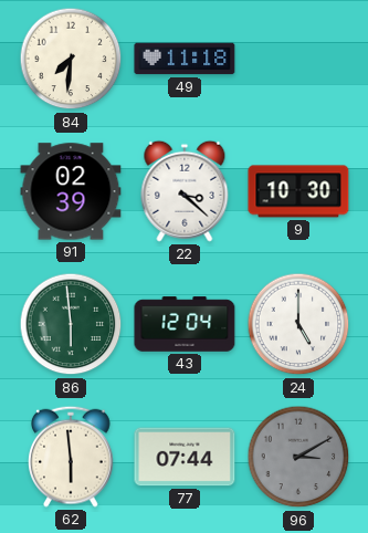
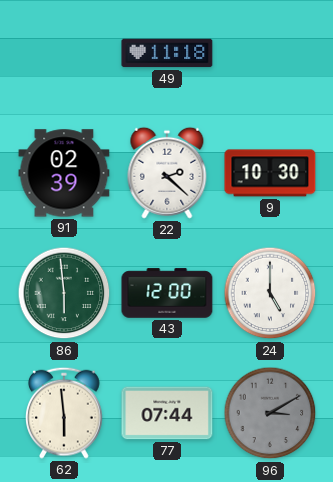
84: 7:31 -> none
22: 3:22 -> 2:22
43: 12:04 -> 12:00
